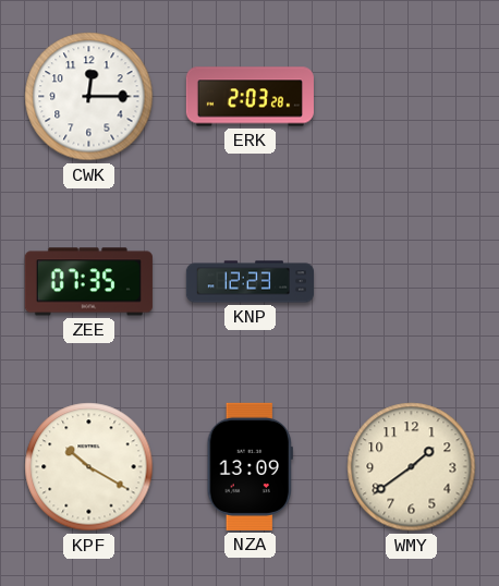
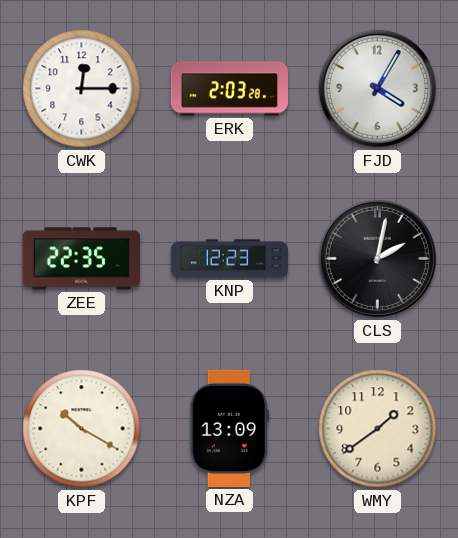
FJD: none -> 4:05
ZEE: 07:35 -> 22:35
CLS: none -> 2:02
